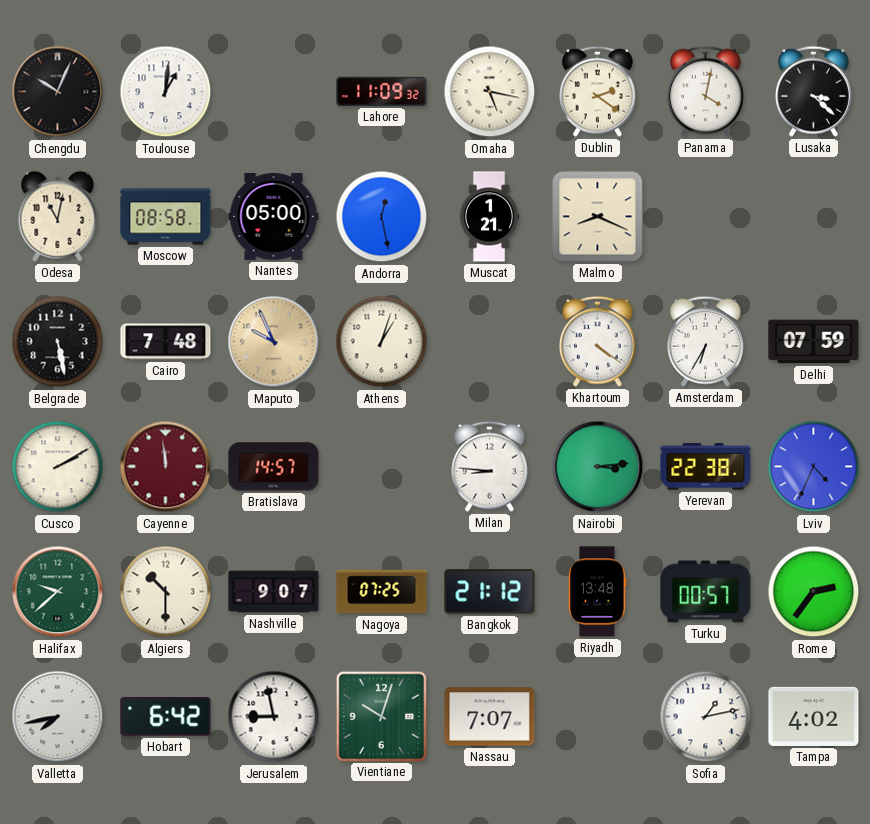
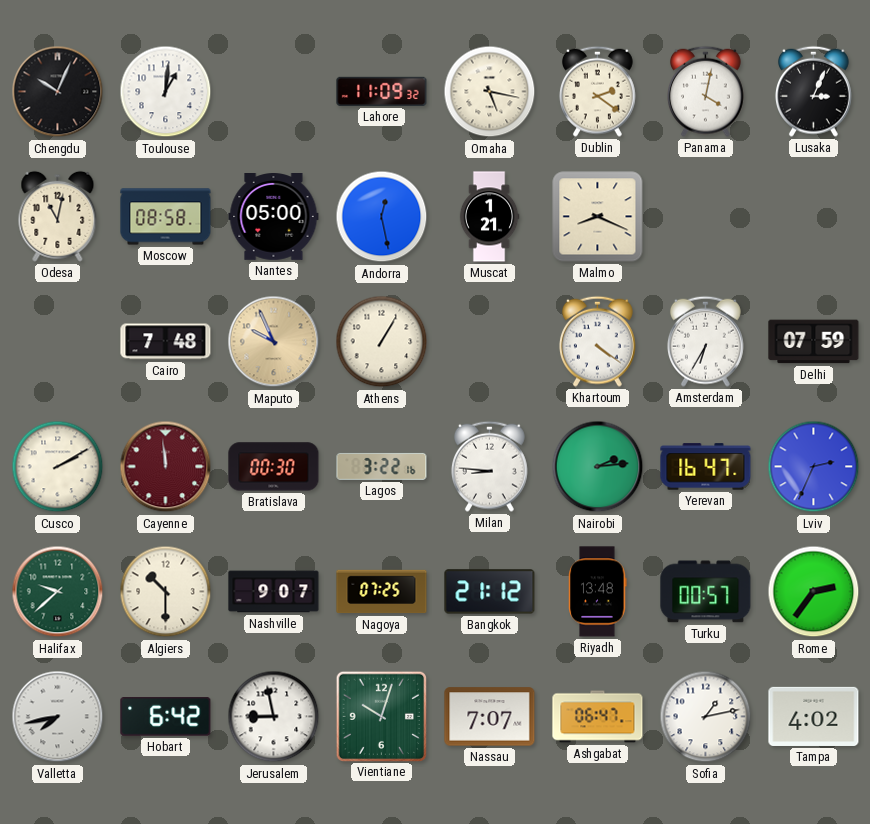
Lusaka: 3:22 -> 3:04
Belgrade: 5:28 -> none
Athens: 1:03 -> 1:05
Bratislava: 14:57 -> 00:30
Lagos: none -> 3:22
Nairobi: 3:14 -> 2:14
Yerevan: 22:38 -> 16:47
Lviv: 4:34 -> 2:34
Ashgabat: none -> 06:47
